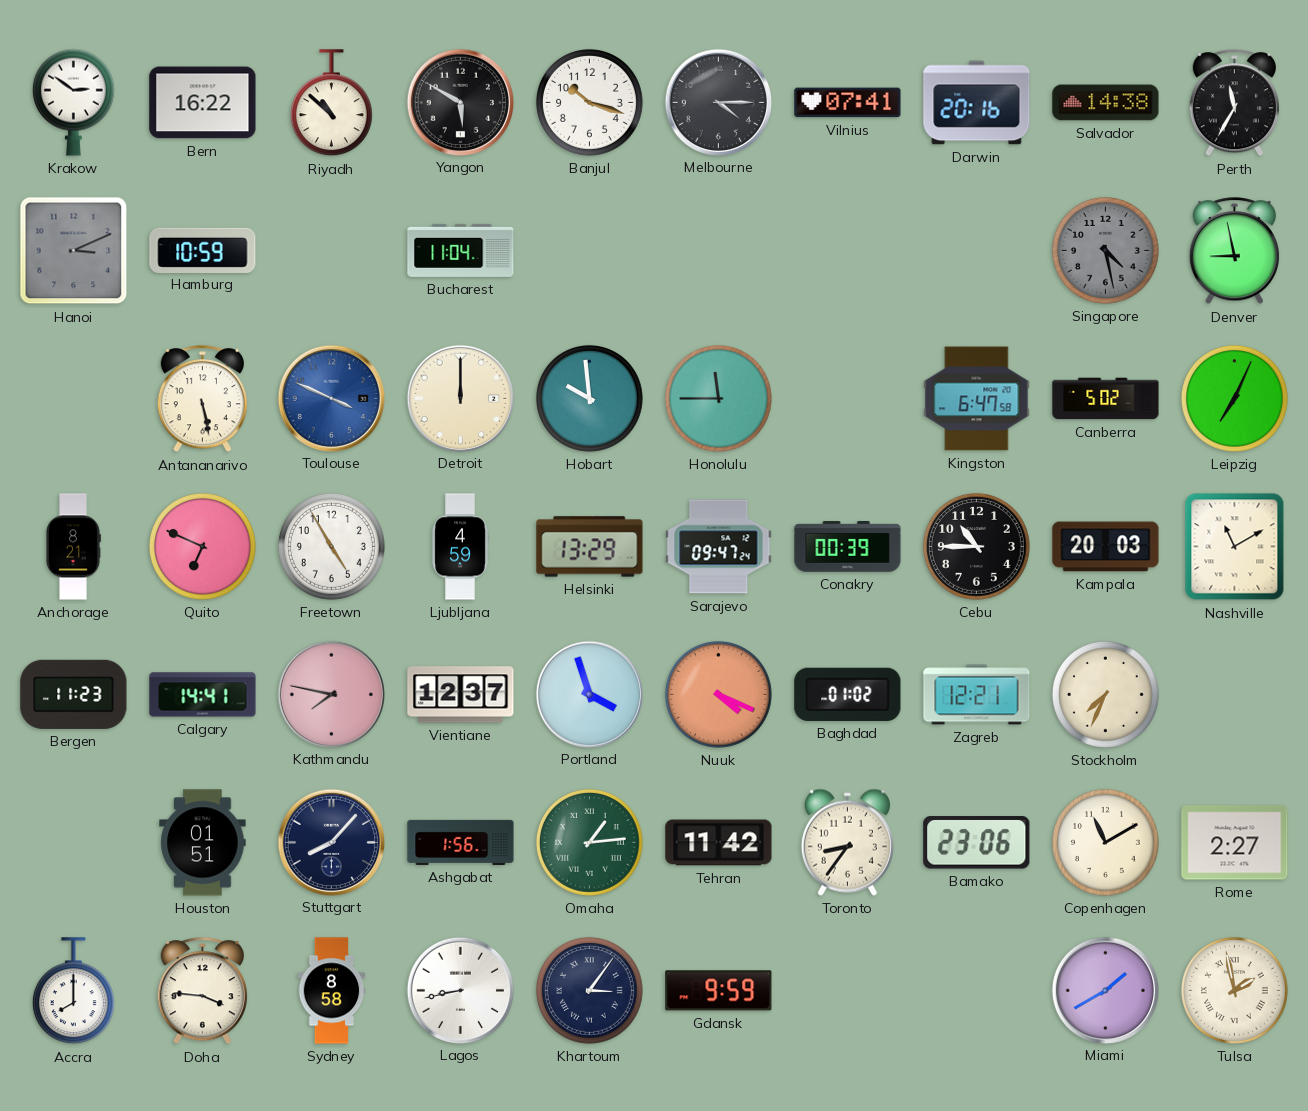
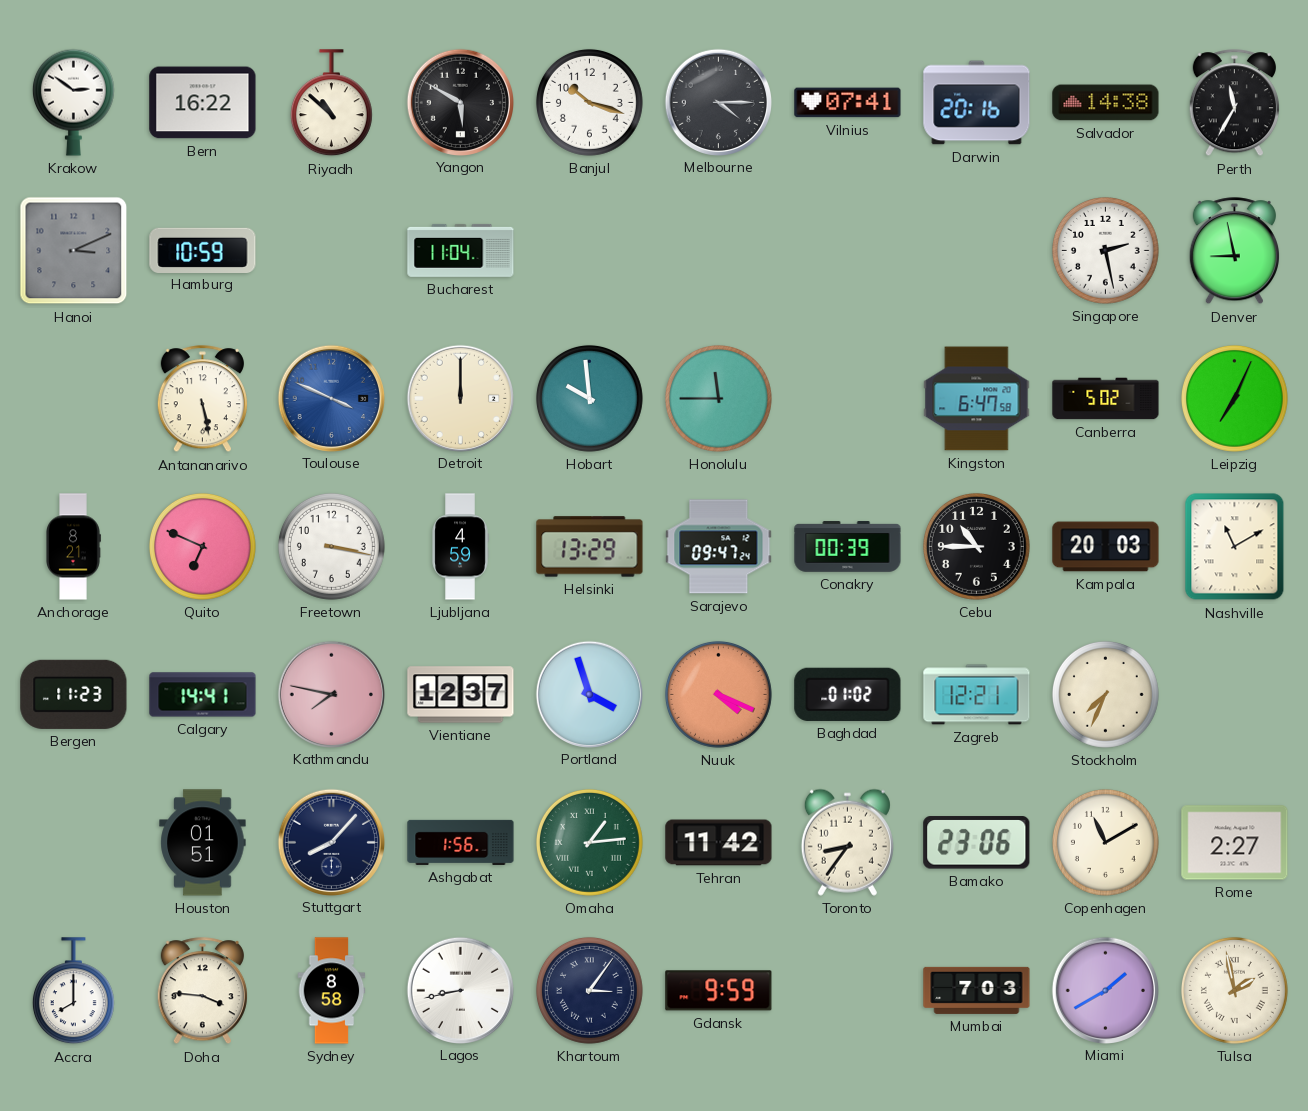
Singapore: 4:28 -> 2:28
Singapore dial: grey -> white
Freetown: 4:55 -> 3:17
Mumbai: none -> 7:03
